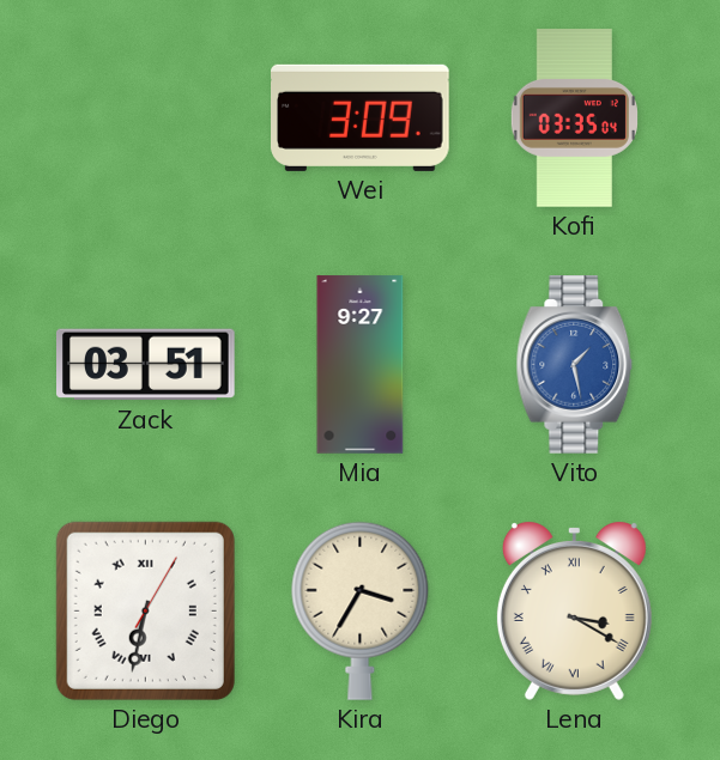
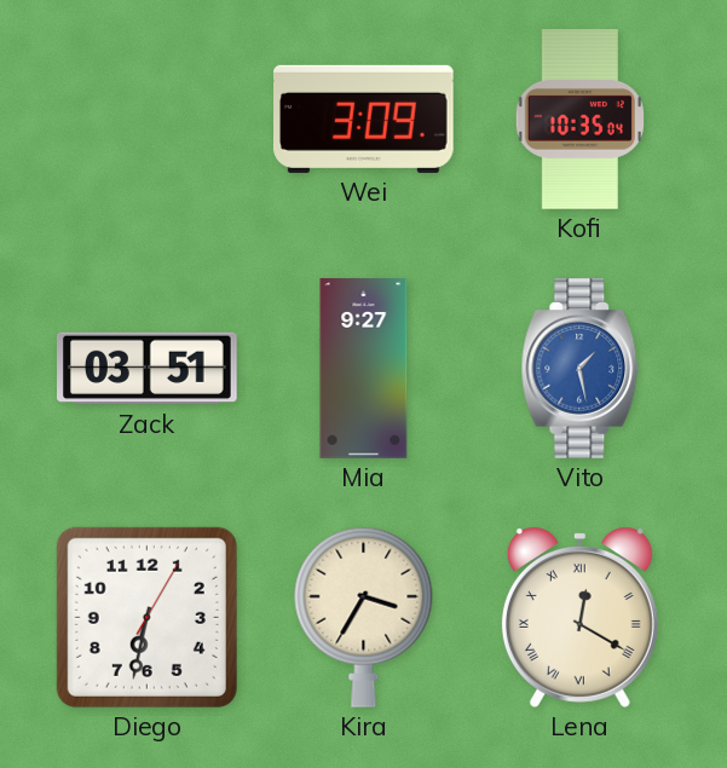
Kofi: 03:35 -> 10:35
Diego numerals: Roman -> Arabic
Lena: 3:20 -> 12:20
